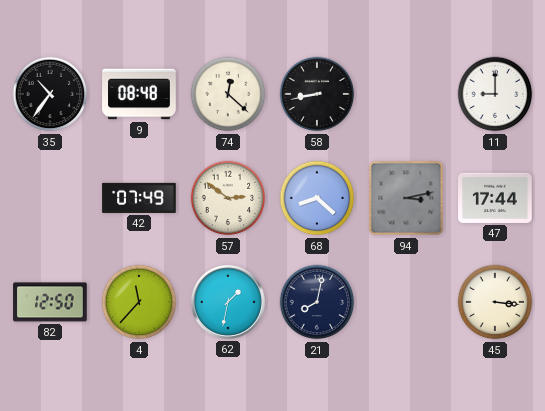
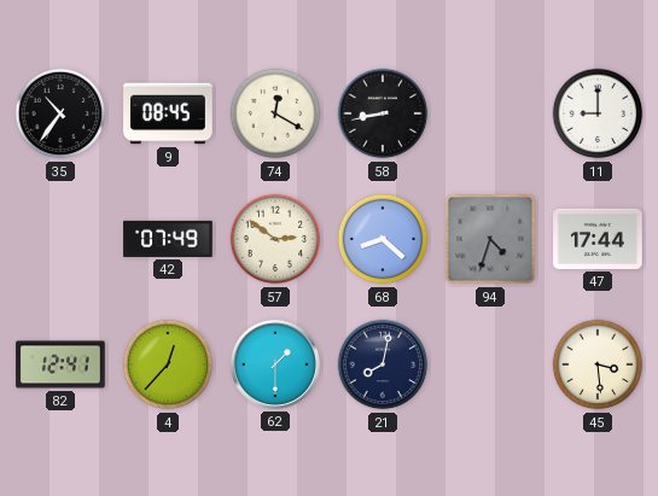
9: 08:48 -> 08:45
74: 12:22 -> 12:20
94: 3:13 -> 4:33
82: 12:50 -> 12:41
4: 11:37 -> 12:37
62: 1:32 -> 1:30
45: 3:16 -> 3:29
